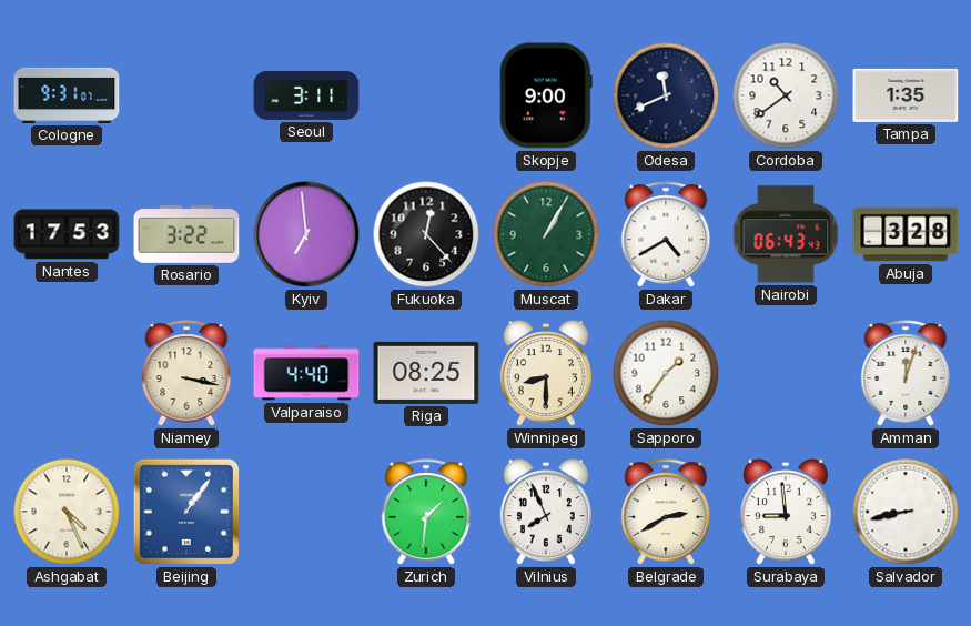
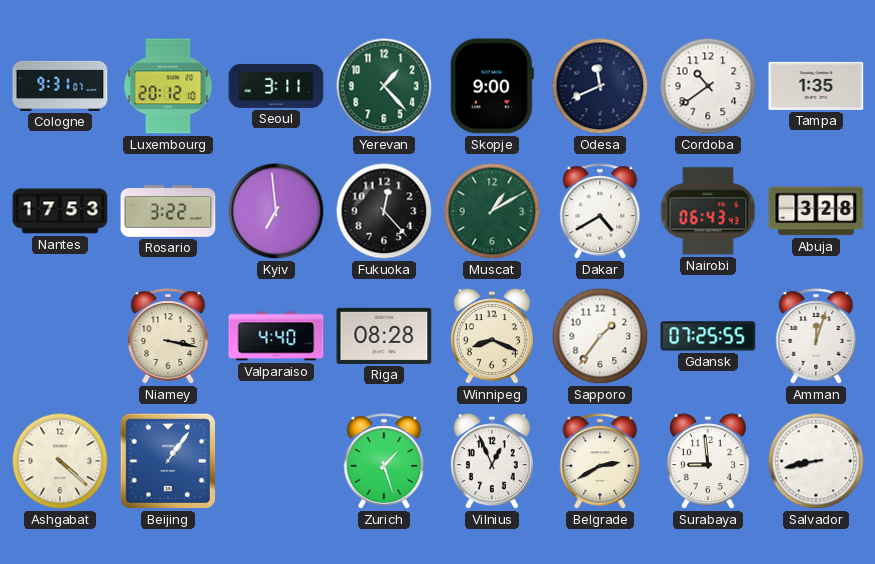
Luxembourg: none -> 20:12
Yerevan: none -> 1:23
Muscat: 1:05 -> 1:10
Riga: 08:25 -> 08:28
Winnipeg: 8:30 -> 8:19
Gdansk: none -> 07:25
Ashgabat: 4:26 -> 4:22
Zurich: 1:31 -> 1:27
Vilnius: 7:56 -> 12:56
